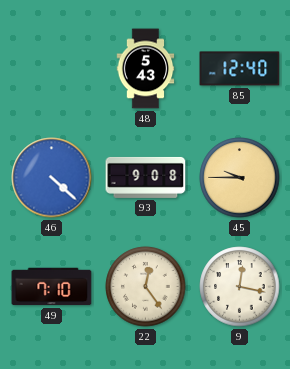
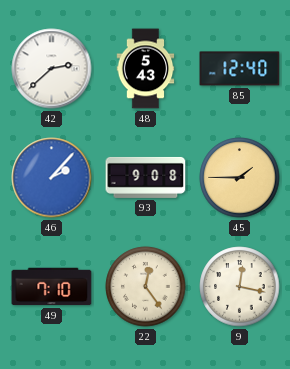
42: none -> 2:38
46: 4:22 -> 2:07
45: 9:45 -> 1:45
